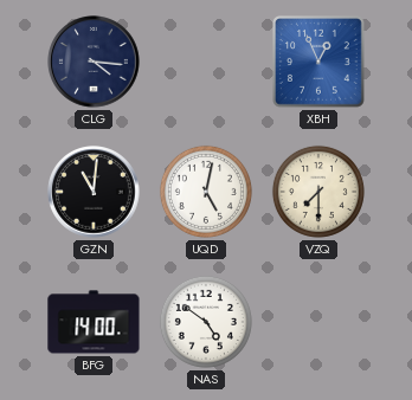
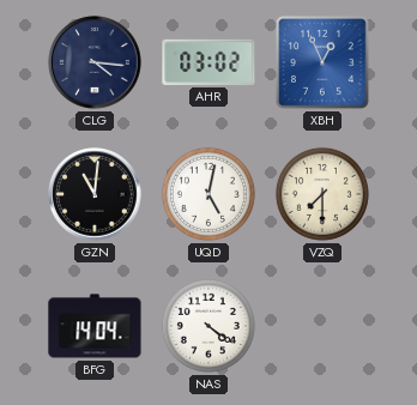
AHR: none -> 03:02
BFG: 14:00 -> 14:04
NAS: 4:51 -> 4:21
